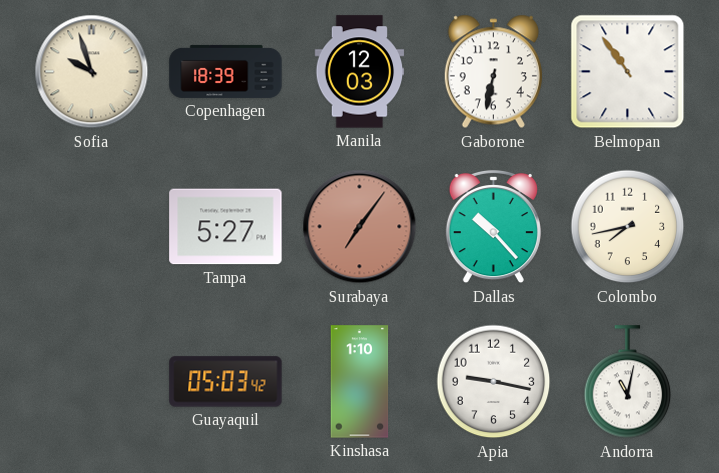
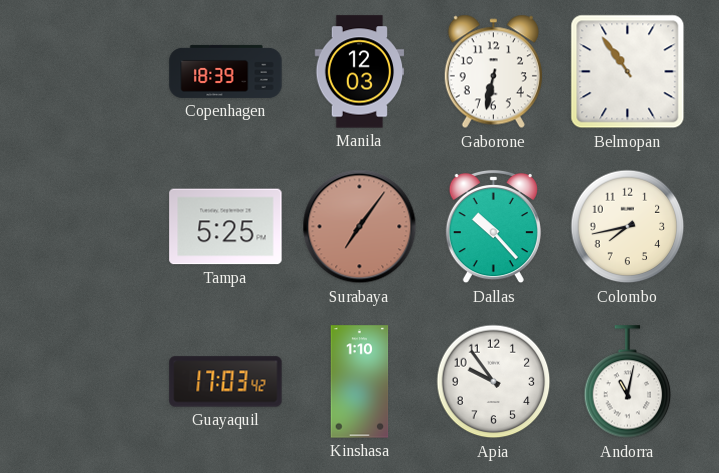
Sofia: 9:57 -> none
Tampa: 5:27 -> 5:25
Guayaquil: 05:03 -> 17:03
Apia: 9:17 -> 9:54
